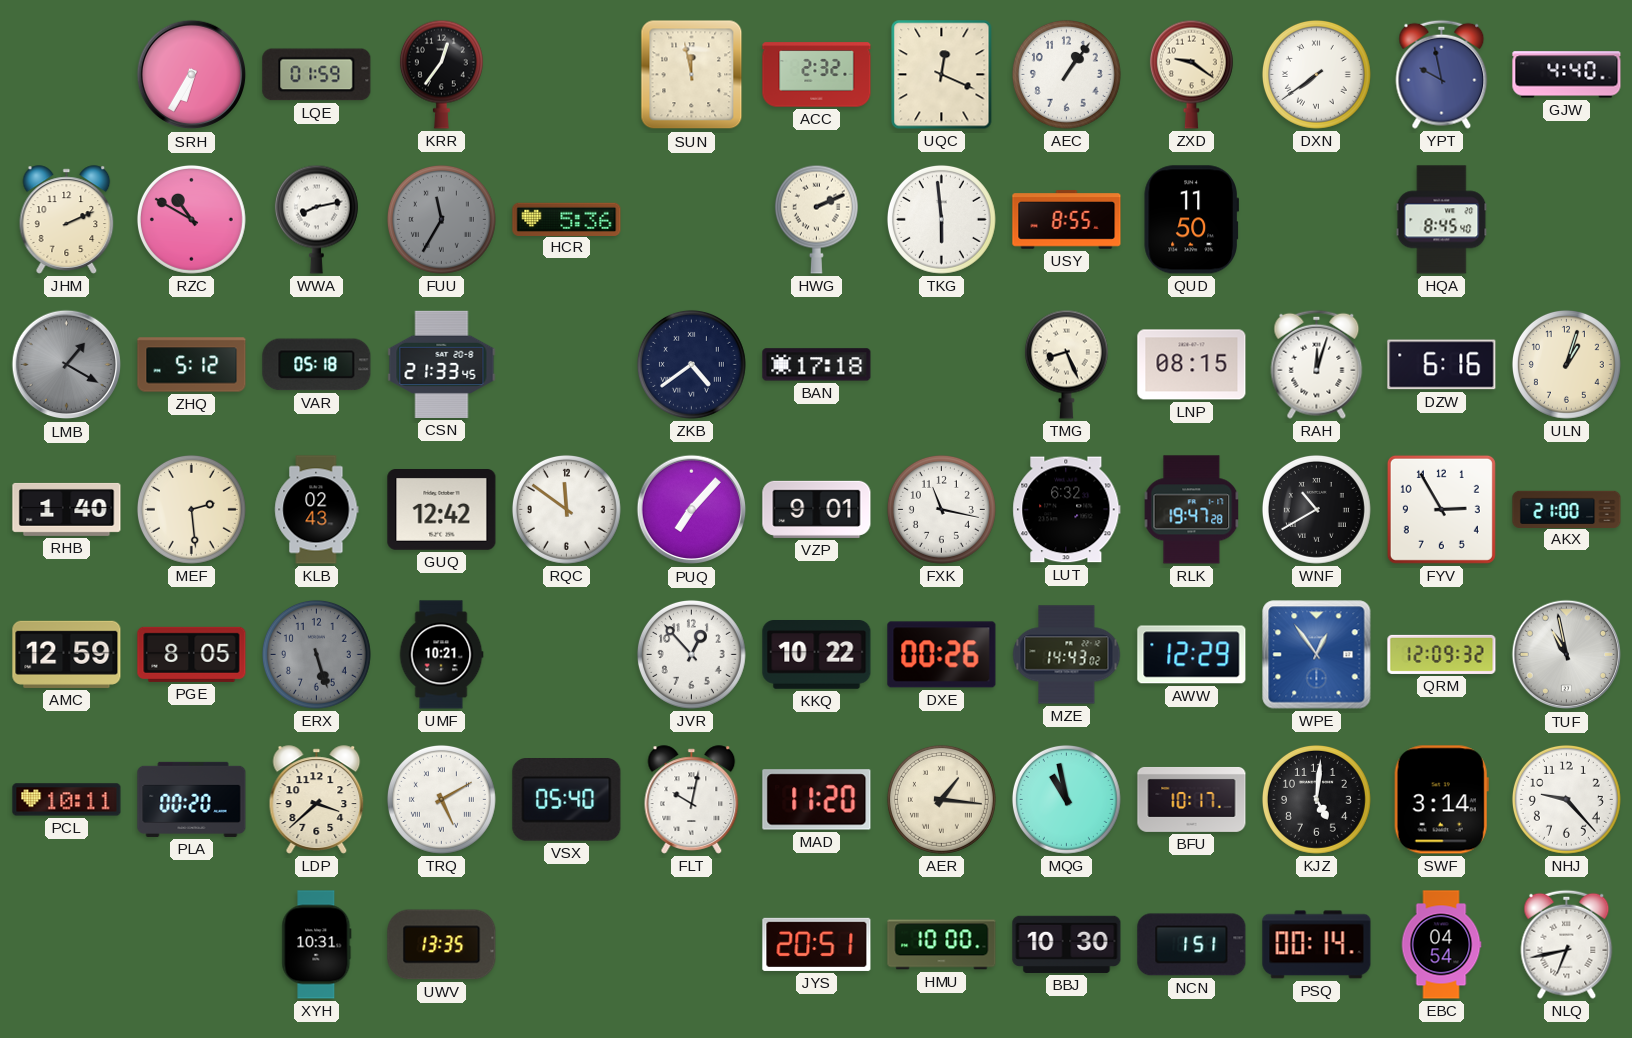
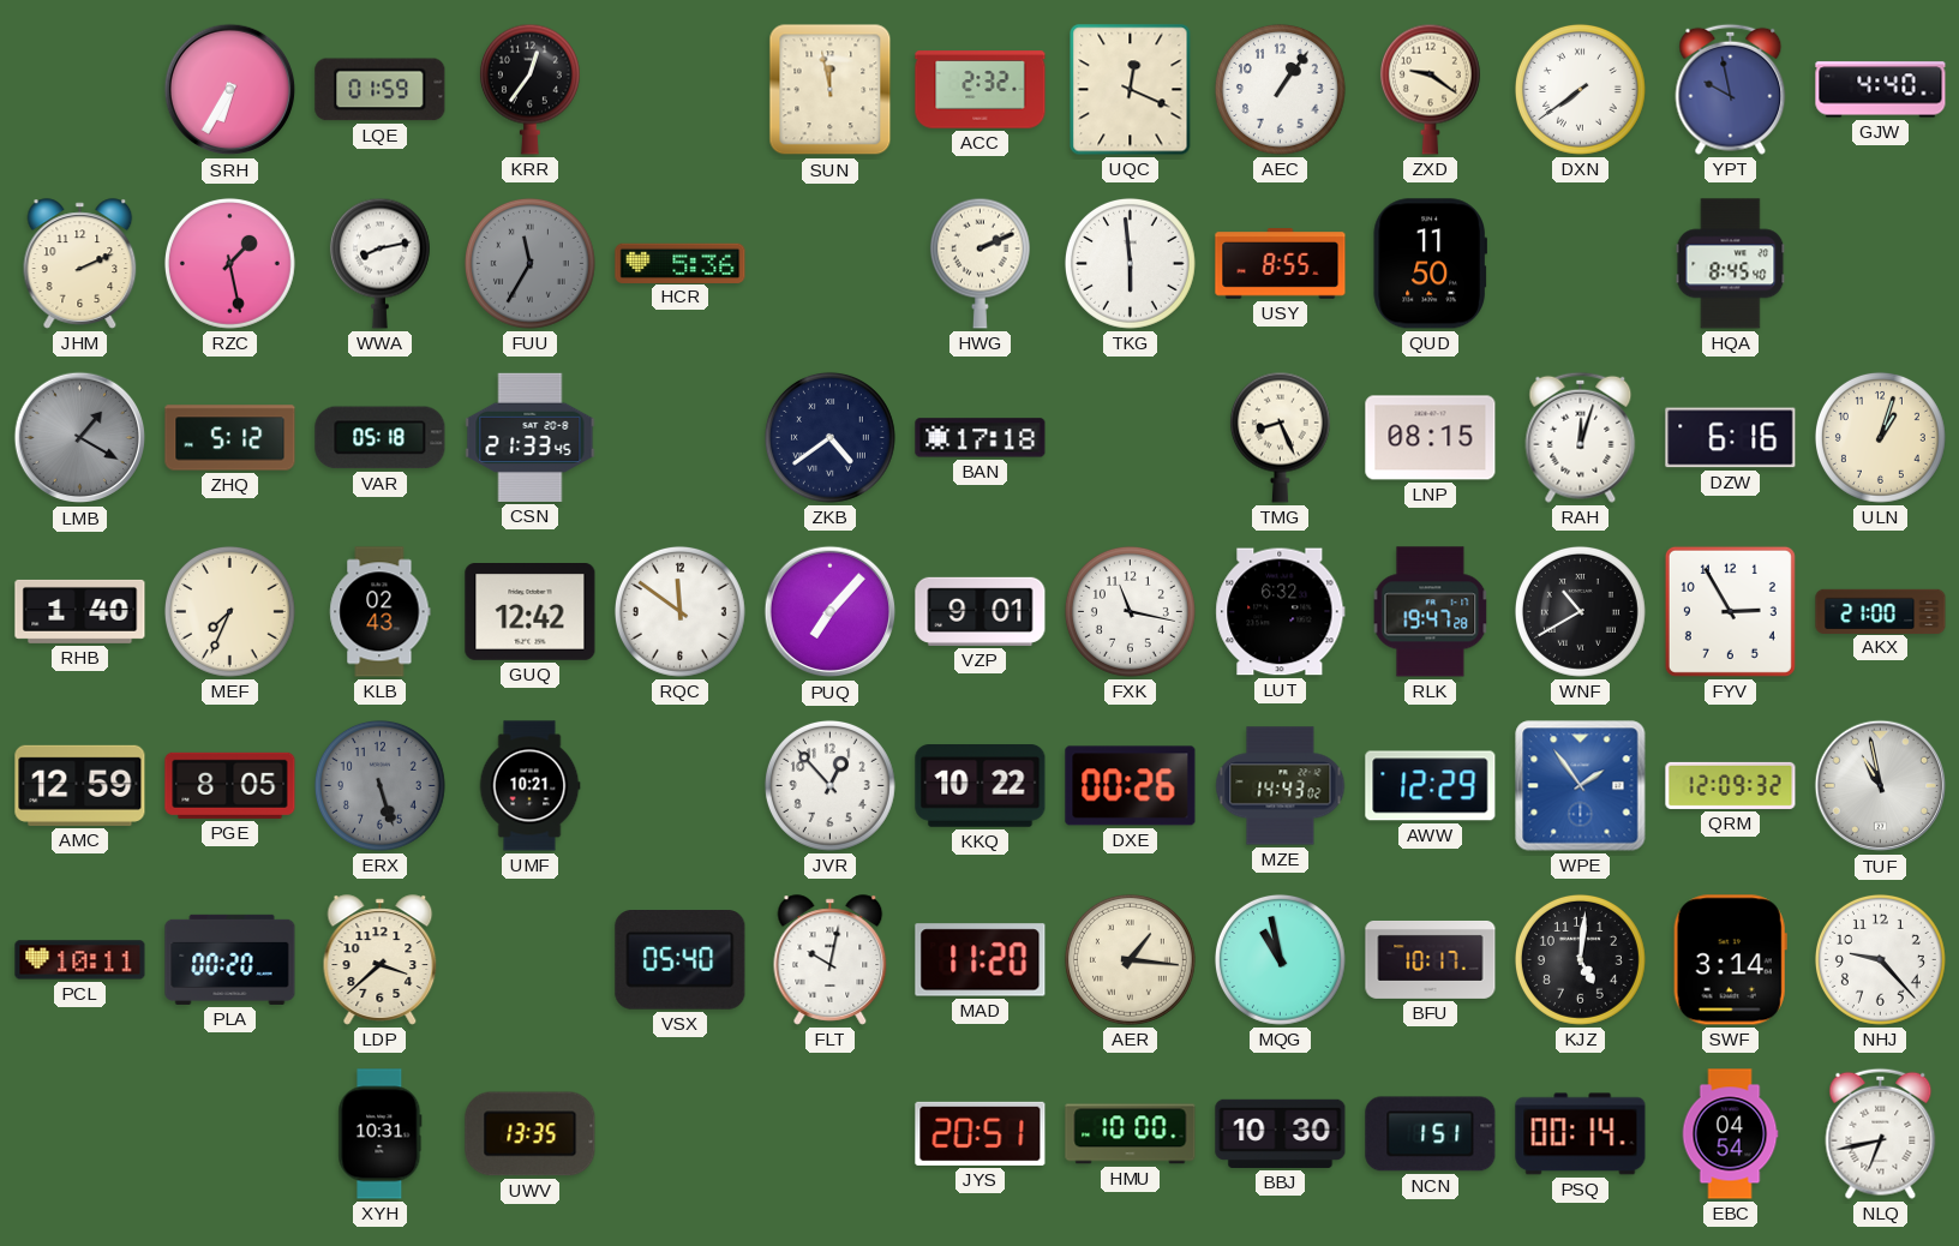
RZC: 10:50 -> 1:28
MEF: 2:29 -> 7:34
WPE: 12:54 -> 1:54
TRQ: 5:10 -> none
